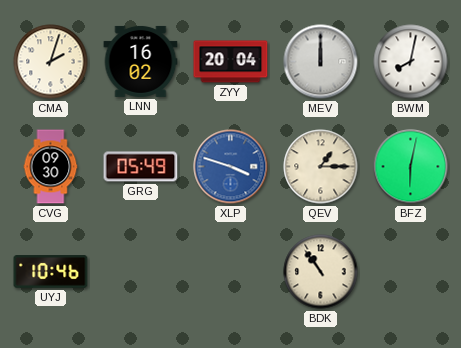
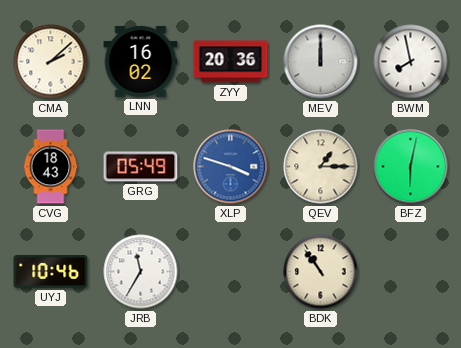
CMA: 2:03 -> 2:08
ZYY: 20:04 -> 20:36
BWM: 8:02 -> 7:58
CVG: 09:30 -> 18:43
JRB: none -> 11:35
